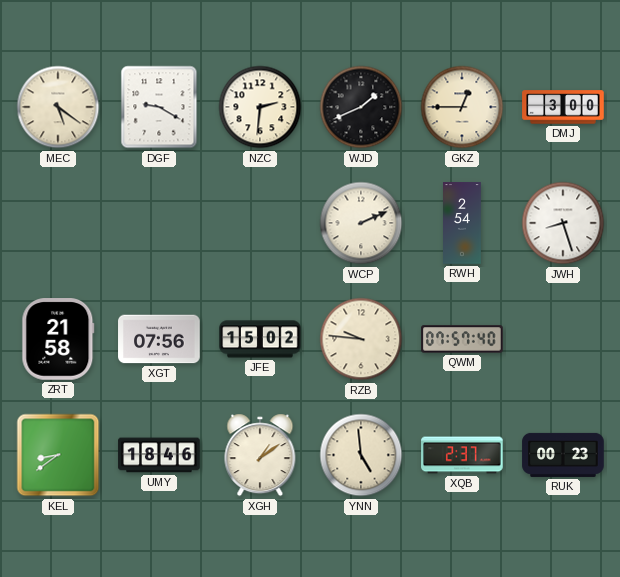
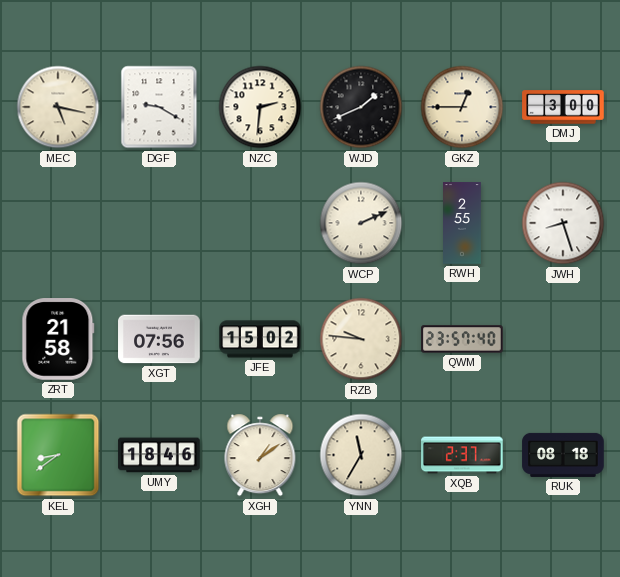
MEC: 5:21 -> 5:17
RWH: 2:54 -> 2:55
QWM: 07:57 -> 23:57
YNN: 4:59 -> 11:35
RUK: 00:23 -> 08:18
